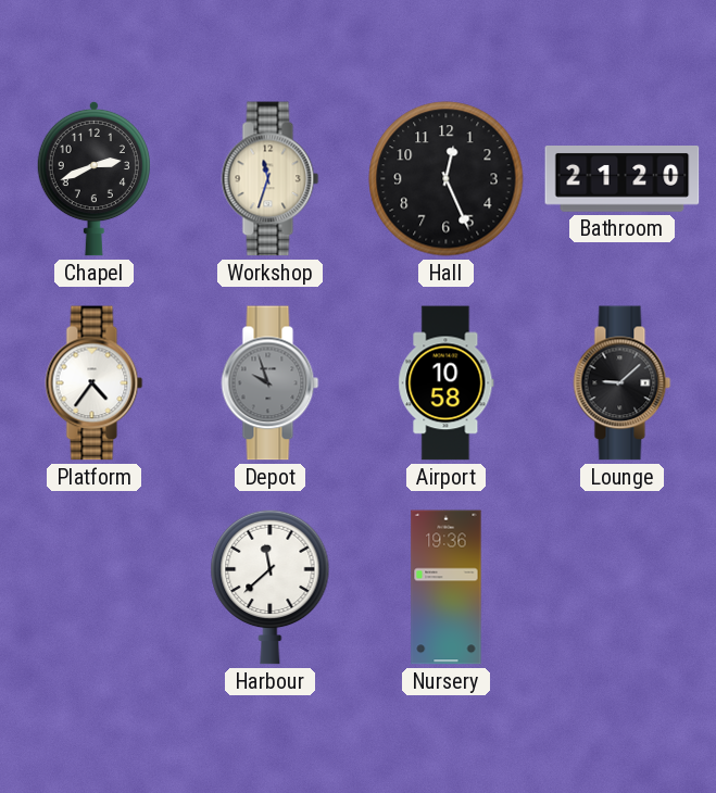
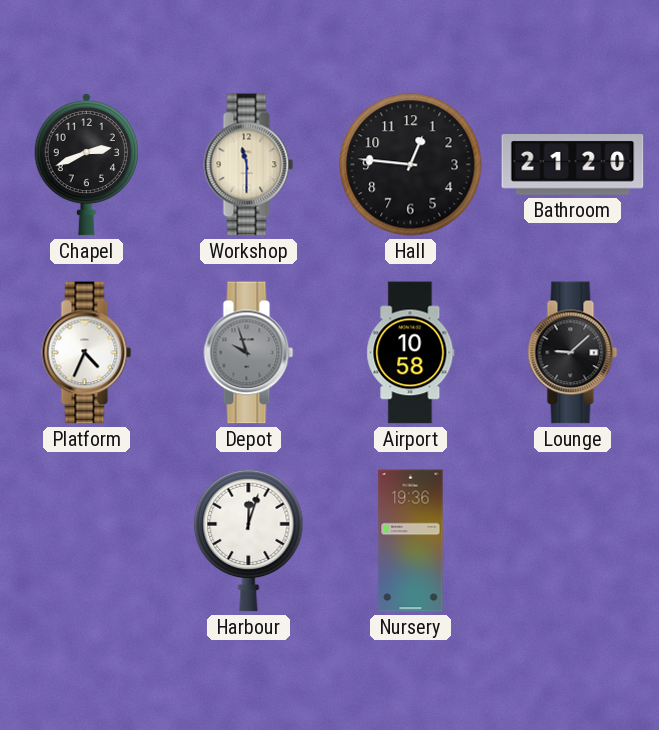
Workshop: 11:33 -> 11:30
Hall: 12:26 -> 12:46
Platform: 4:36 -> 4:34
Harbour: 11:38 -> 12:03
